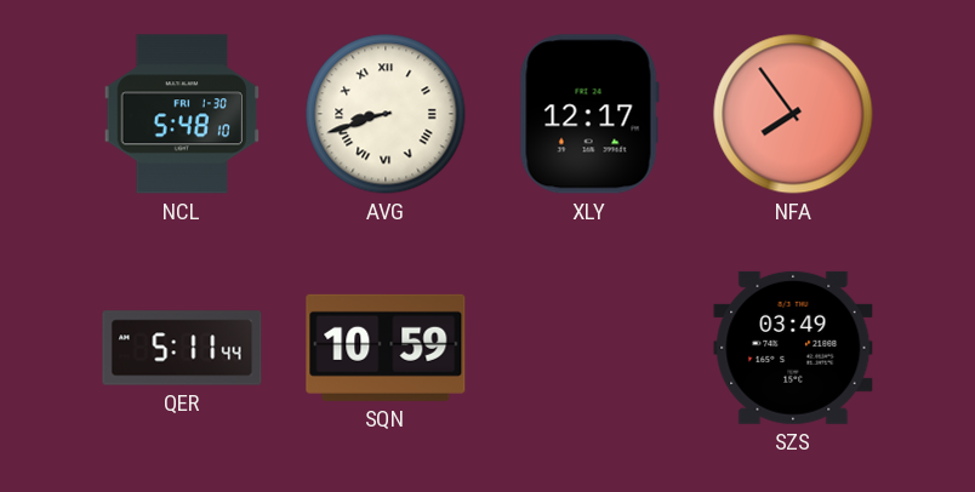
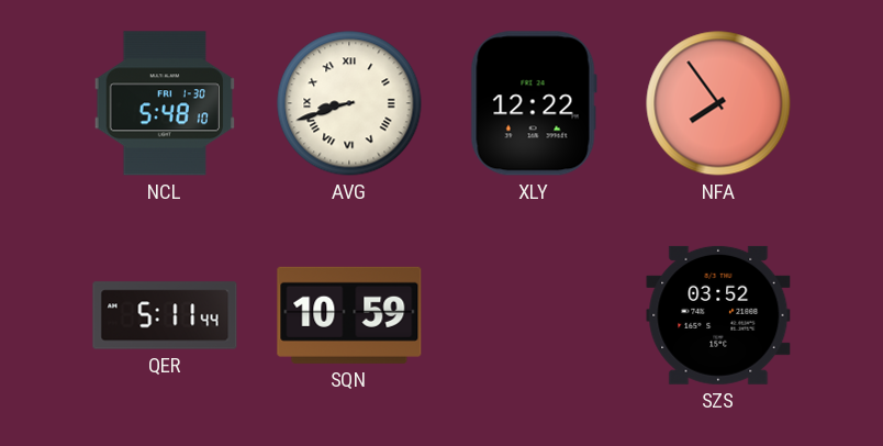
XLY: 12:17 -> 12:22
SZS: 03:49 -> 03:52
